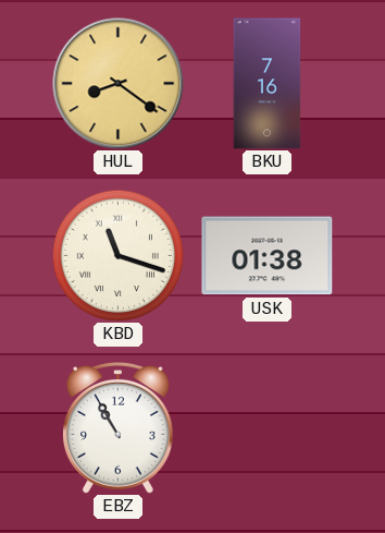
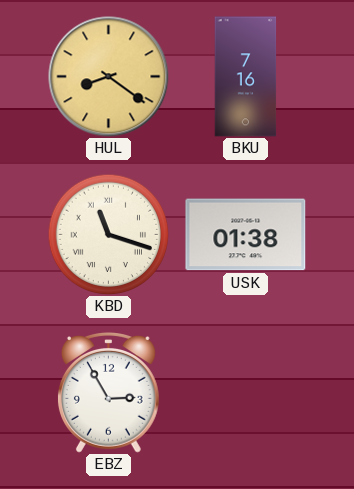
EBZ: 10:55 -> 2:55
